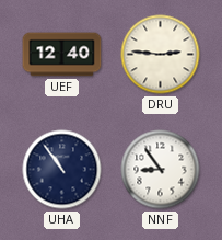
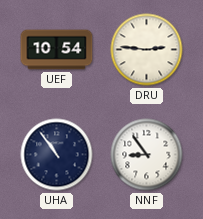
UEF: 12:40 -> 10:54
